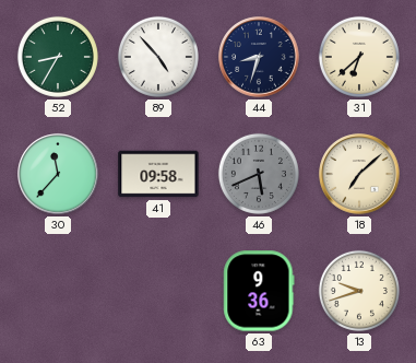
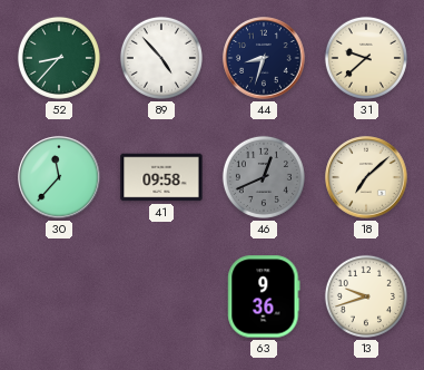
52: 8:35 -> 8:37
31: 6:38 -> 9:38
46: 5:41 -> 12:41
